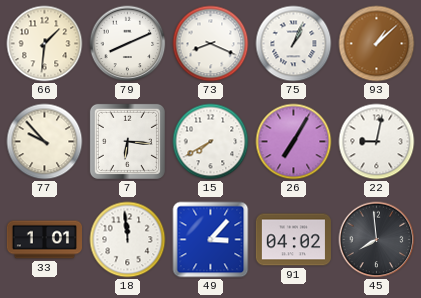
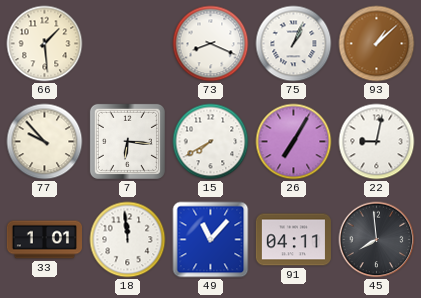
66: 1:31 -> 1:29
79: 8:11 -> none
49: 3:07 -> 11:07
91: 04:02 -> 04:11
